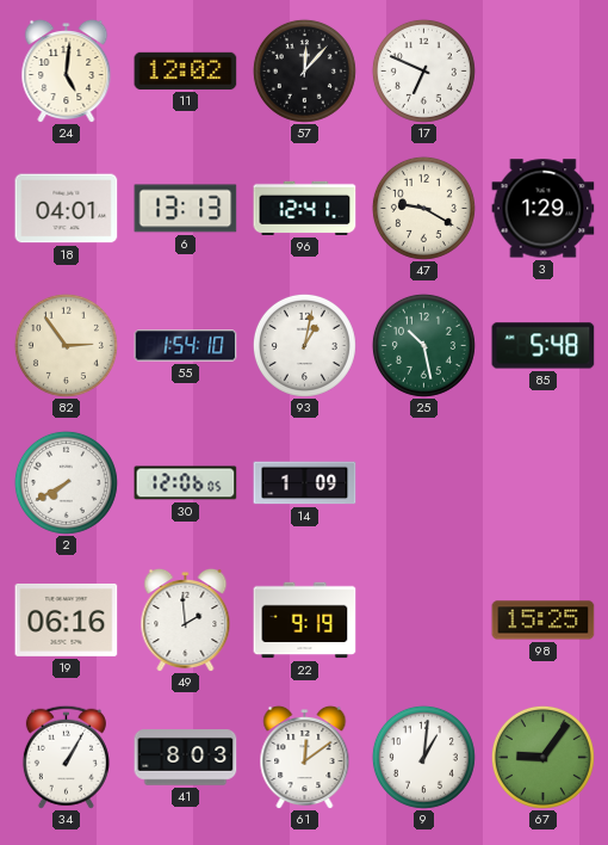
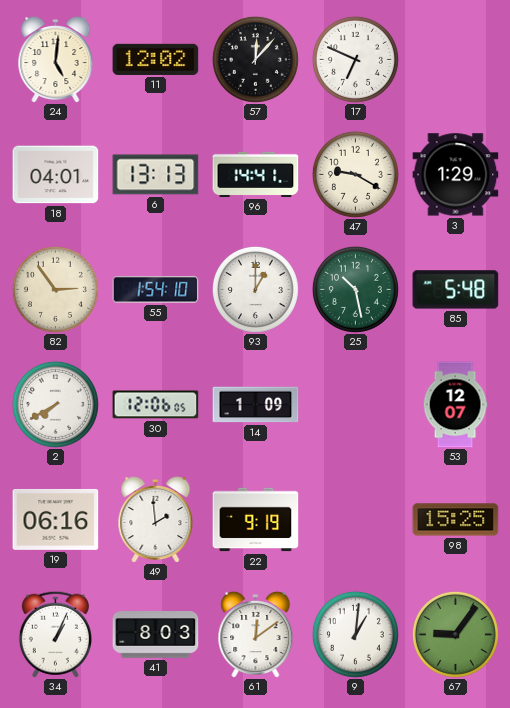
96: 12:41 -> 14:41
93: 1:02 -> 1:00
53: none -> 12:07
34: 1:05 -> 1:04
